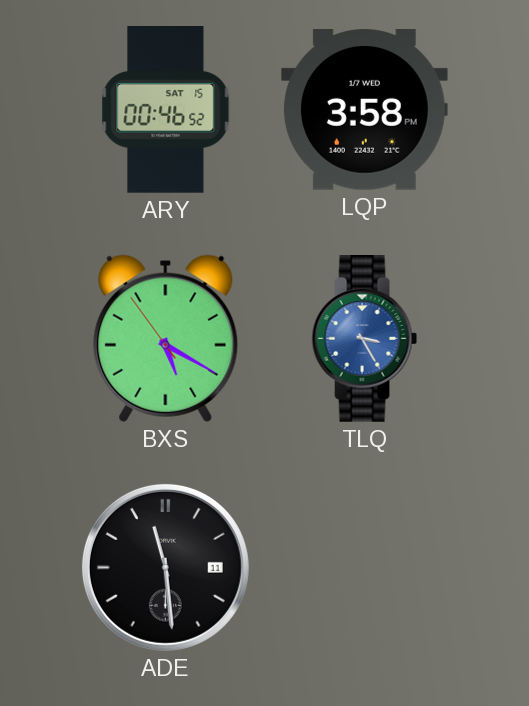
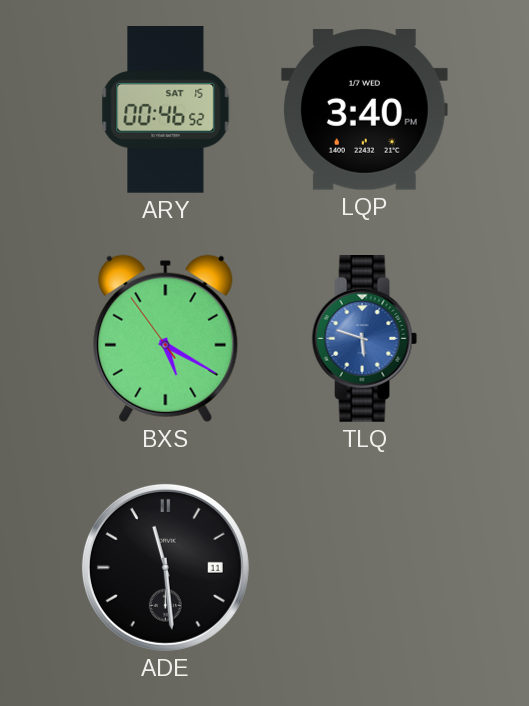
LQP: 3:58 -> 3:40
TLQ: 3:25 -> 5:48
